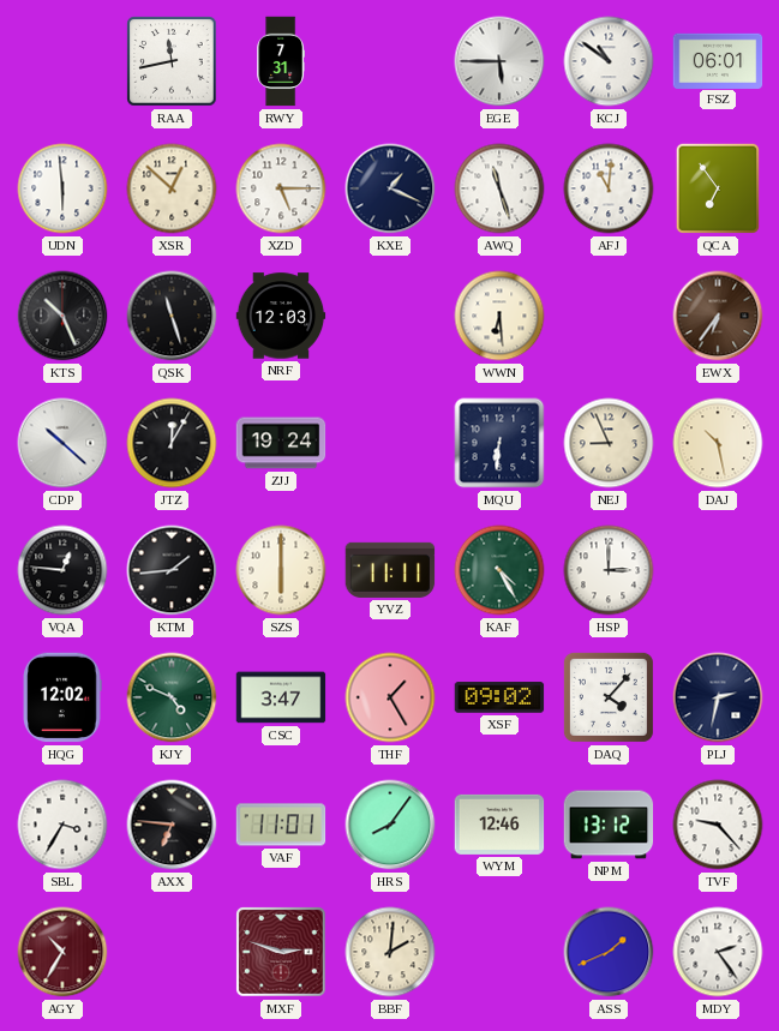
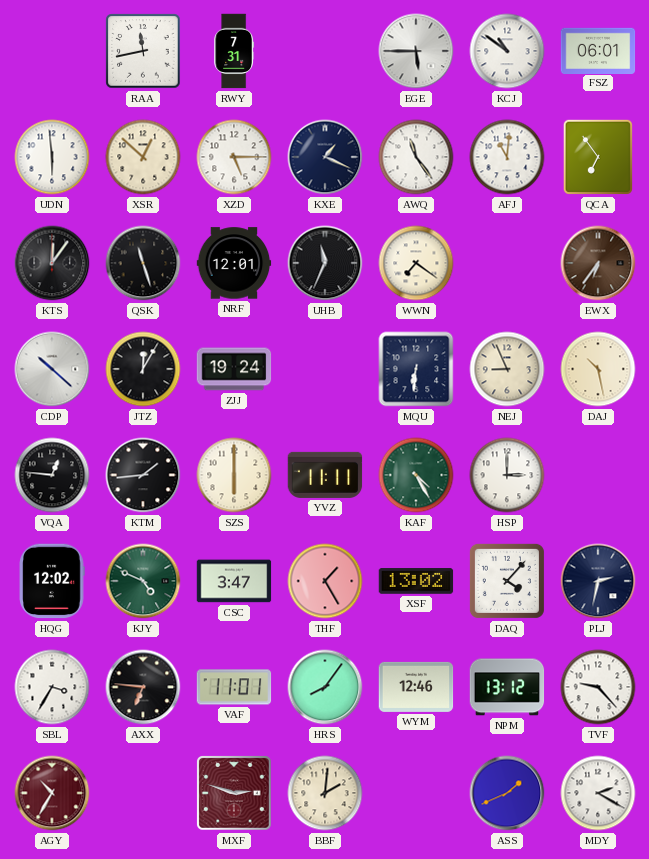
AWQ: 11:27 -> 11:24
KTS: 10:26 -> 12:06
NRF: 12:03 -> 12:01
UHB: none -> 11:34
WWN: 6:29 -> 7:21
XSF: 09:02 -> 13:02
MDY: 2:24 -> 2:20
